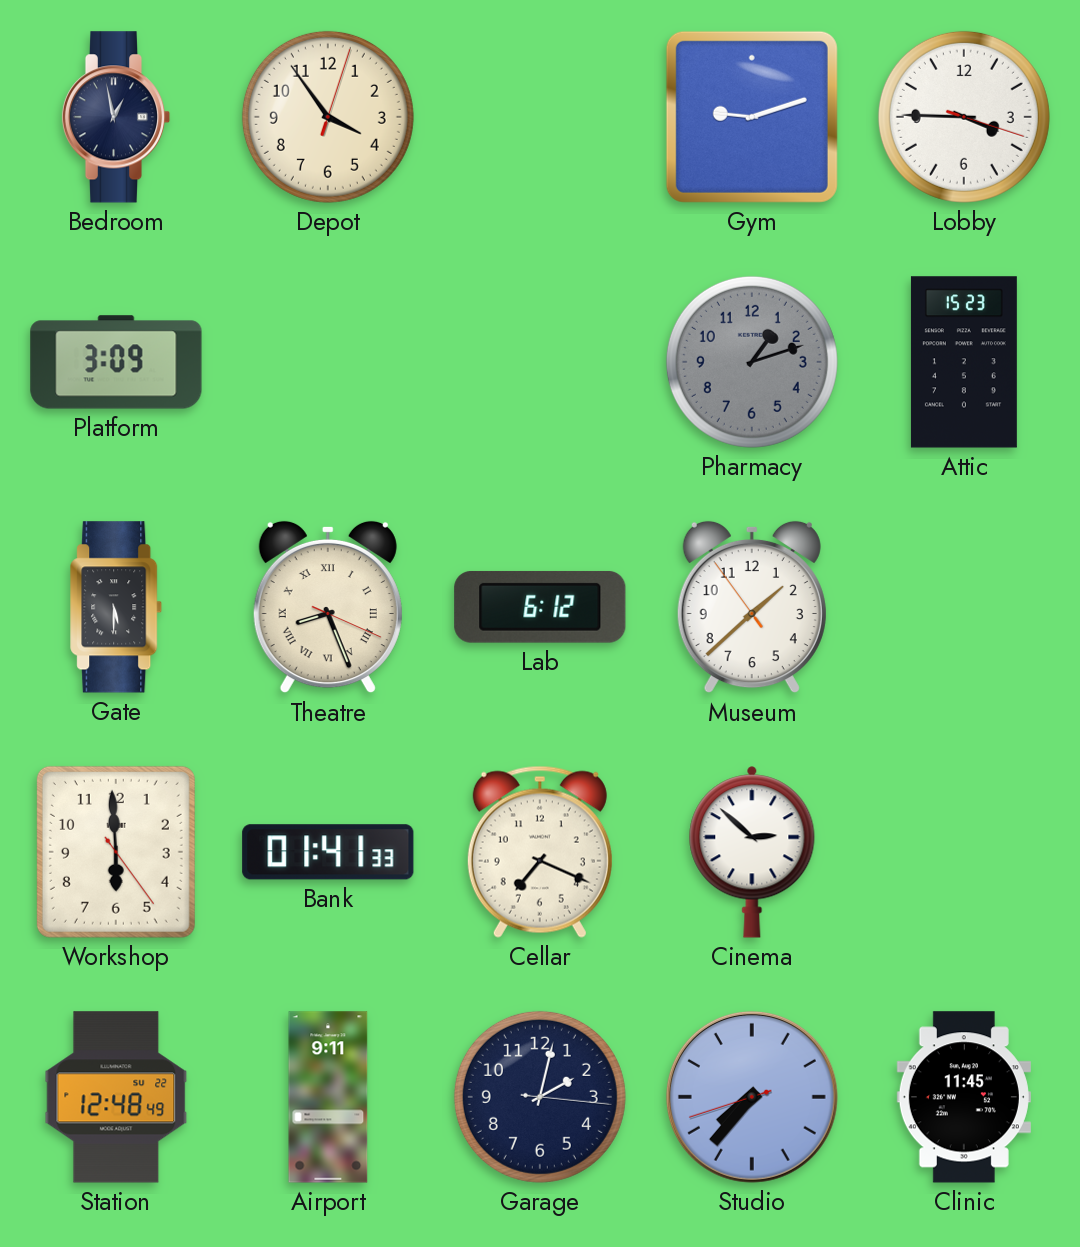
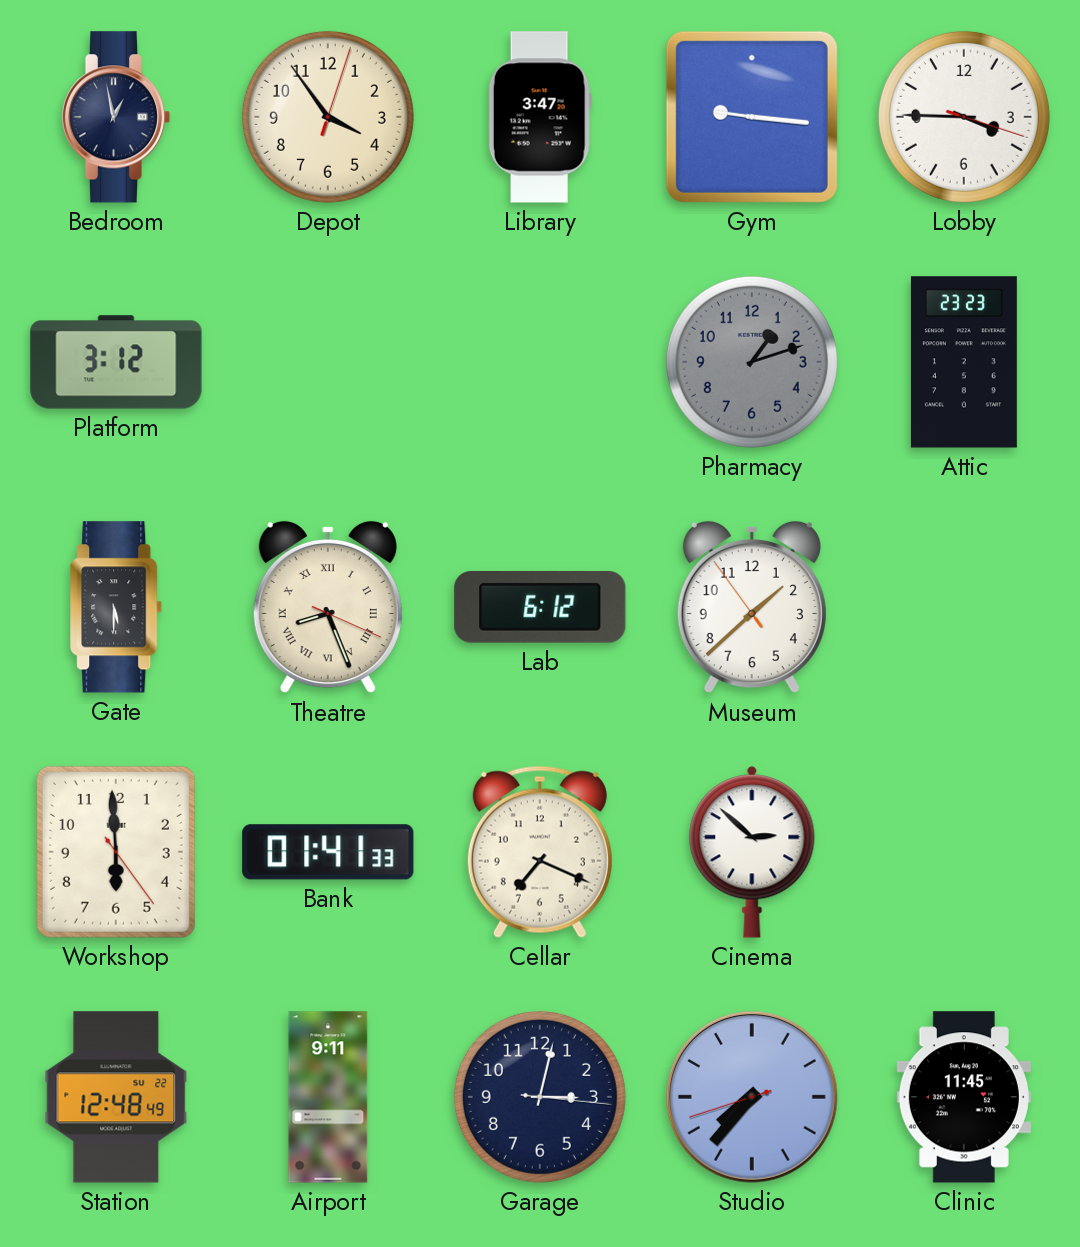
Library: none -> 3:47
Gym: 9:12 -> 9:16
Platform: 3:09 -> 3:12
Attic: 15:23 -> 23:23
Garage: 2:02 -> 3:02
